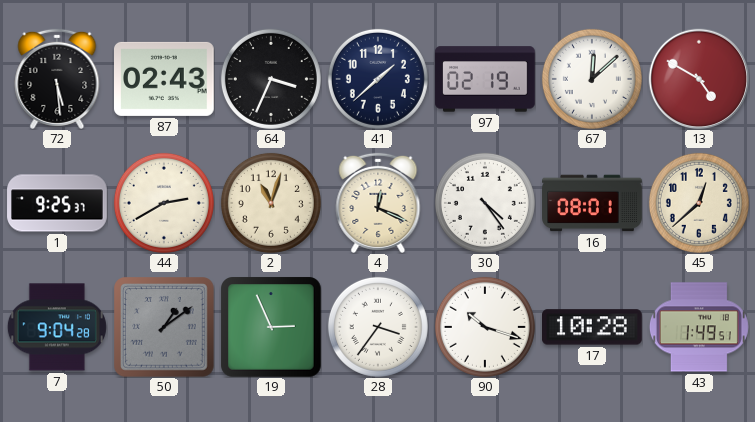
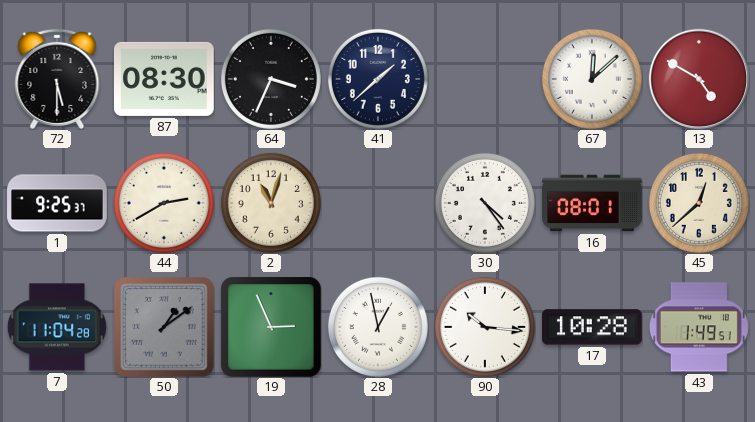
72: 5:29 -> 5:30
87: 02:43 -> 08:30
97: 02:19 -> none
4: 12:19 -> none
7: 9:04 -> 11:04
28: 3:36 -> 12:58
90: 10:18 -> 10:16
